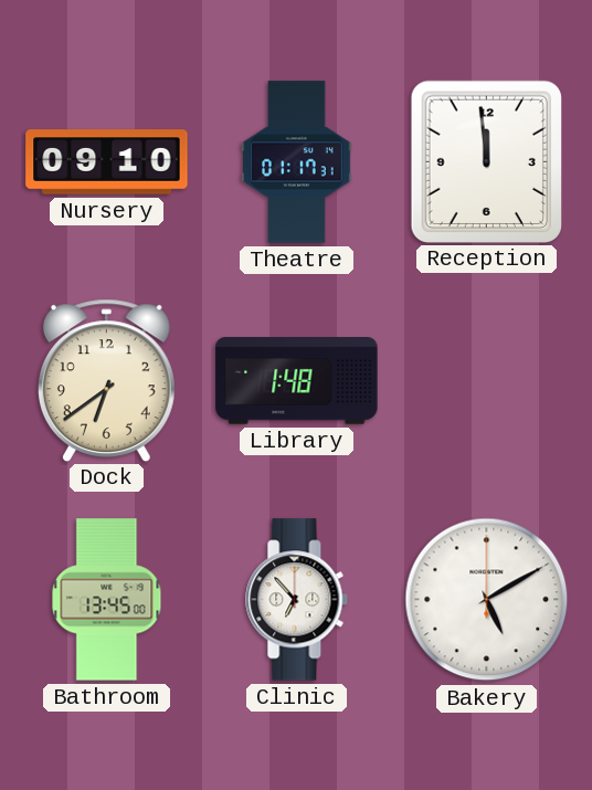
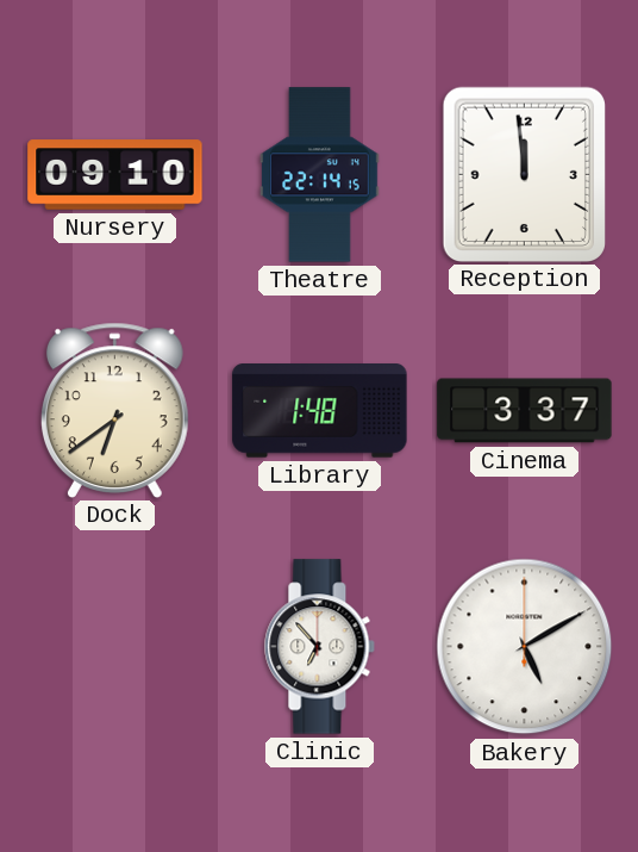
Theatre: 01:17 -> 22:14
Cinema: none -> 3:37
Bathroom: 13:45 -> none
